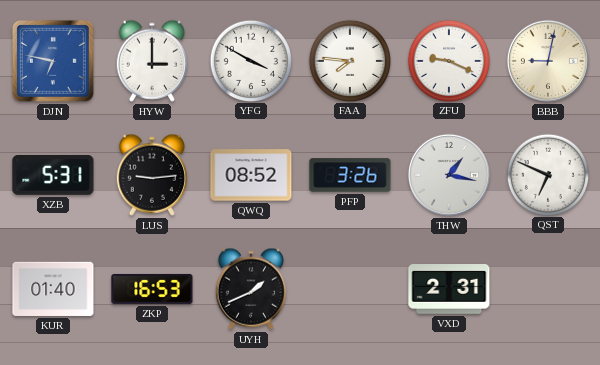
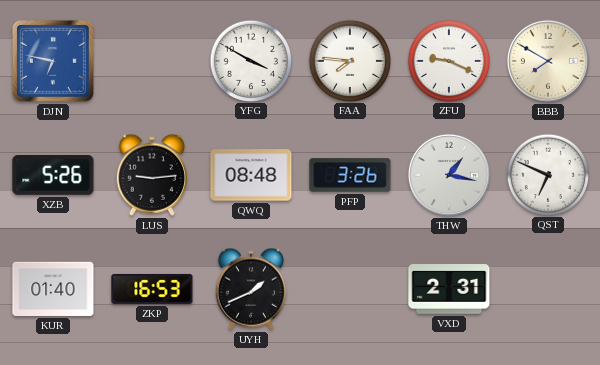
HYW: 3:00 -> none
BBB: 9:02 -> 7:50
XZB: 5:31 -> 5:26
QWQ: 08:52 -> 08:48
